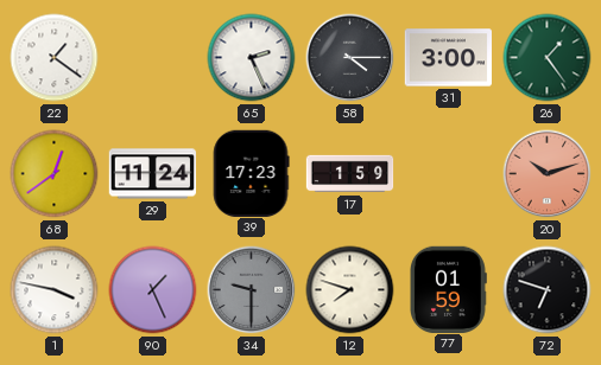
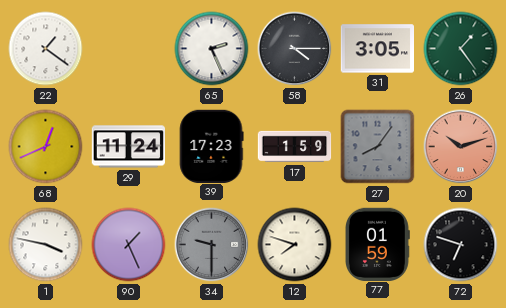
31: 3:00 -> 3:05
68: 12:39 -> 12:41
27: none -> 8:06
